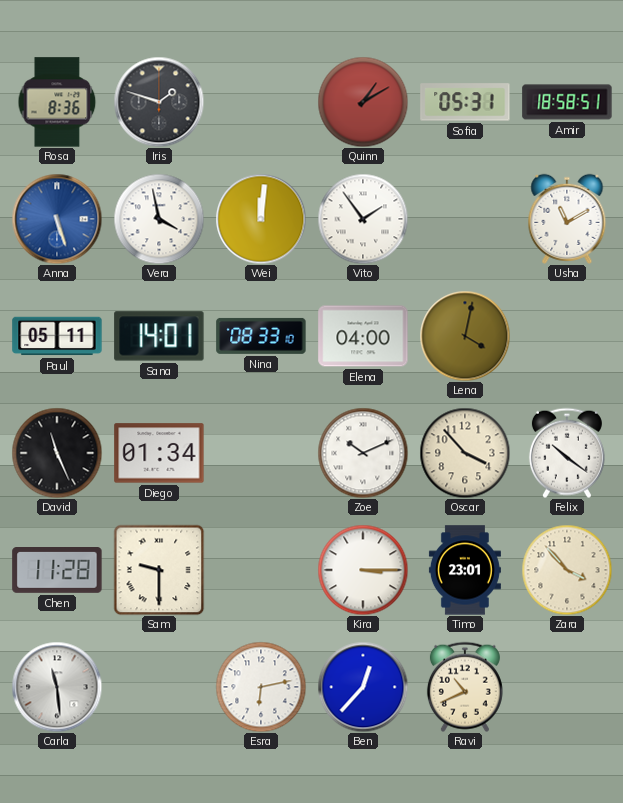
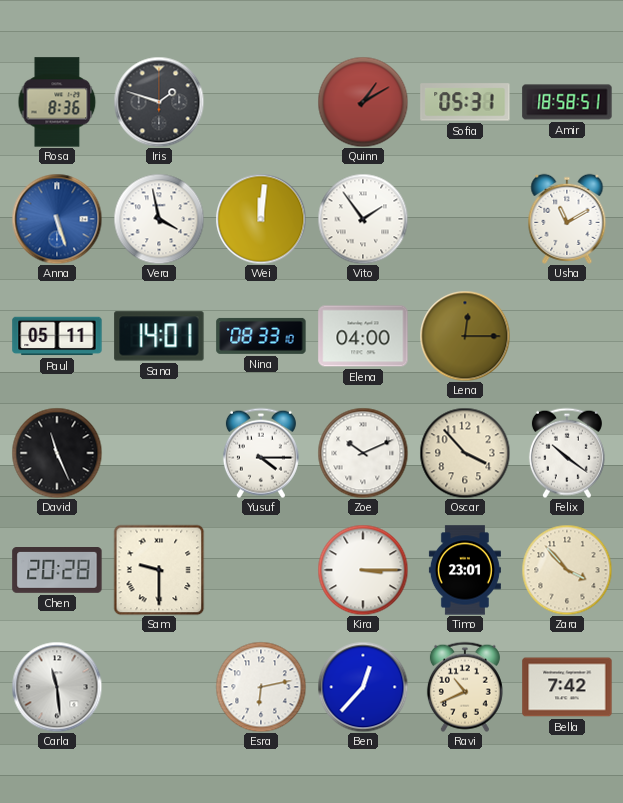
Lena: 4:02 -> 12:15
Diego: 01:34 -> none
Yusuf: none -> 4:15
Chen: 11:28 -> 20:28
Bella: none -> 7:42
